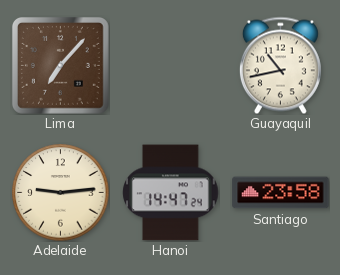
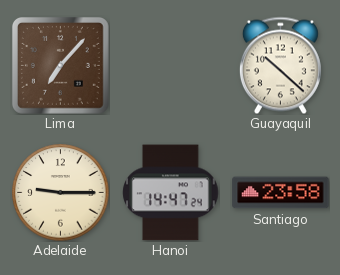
Guayaquil: 10:43 -> 10:22
Adelaide: 9:14 -> 9:15
